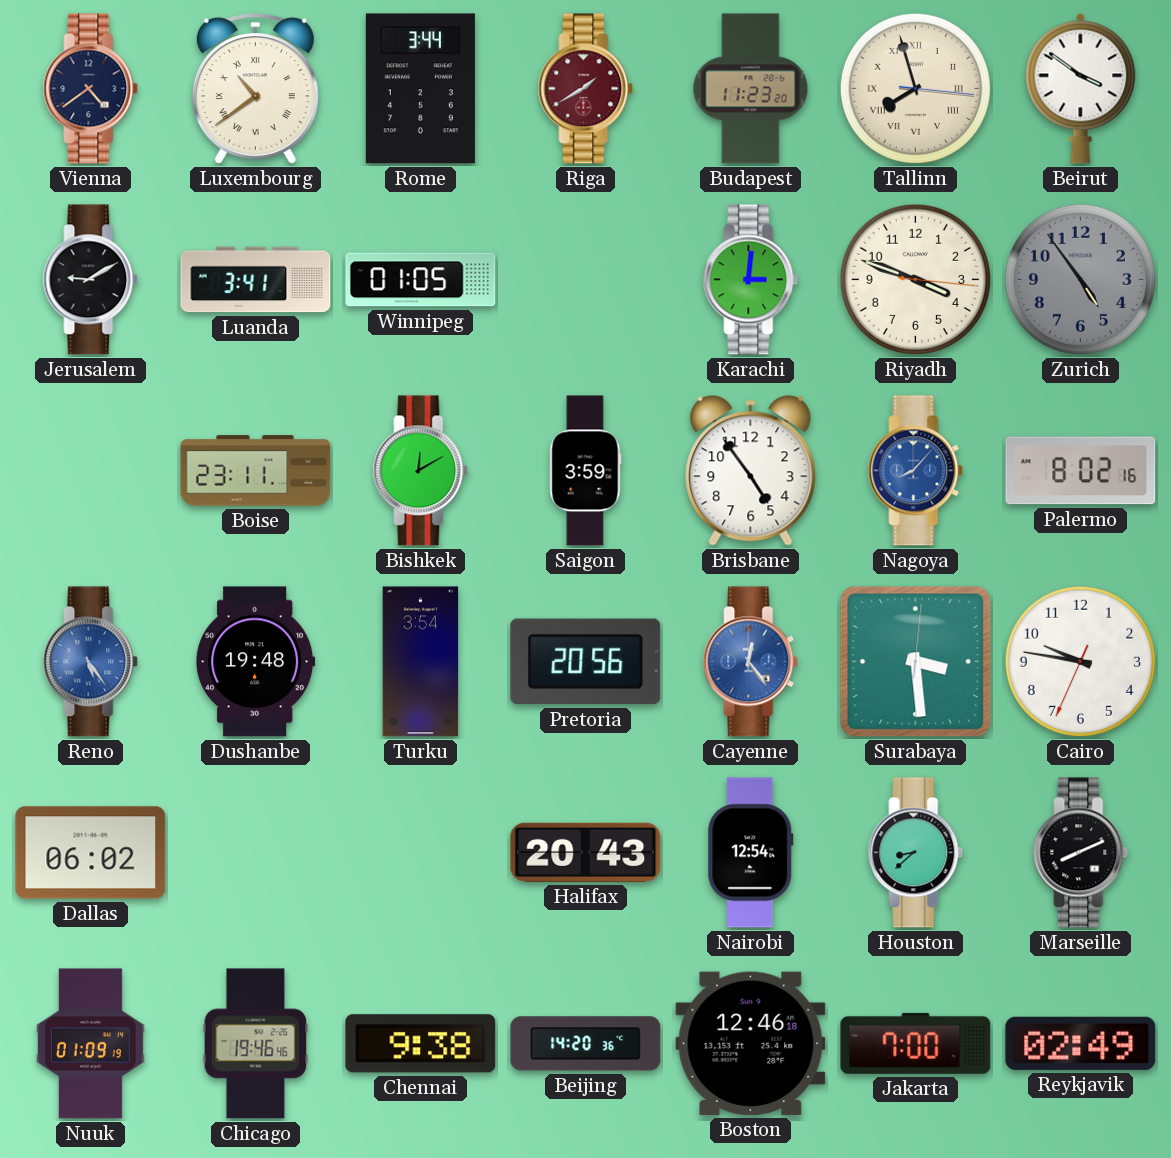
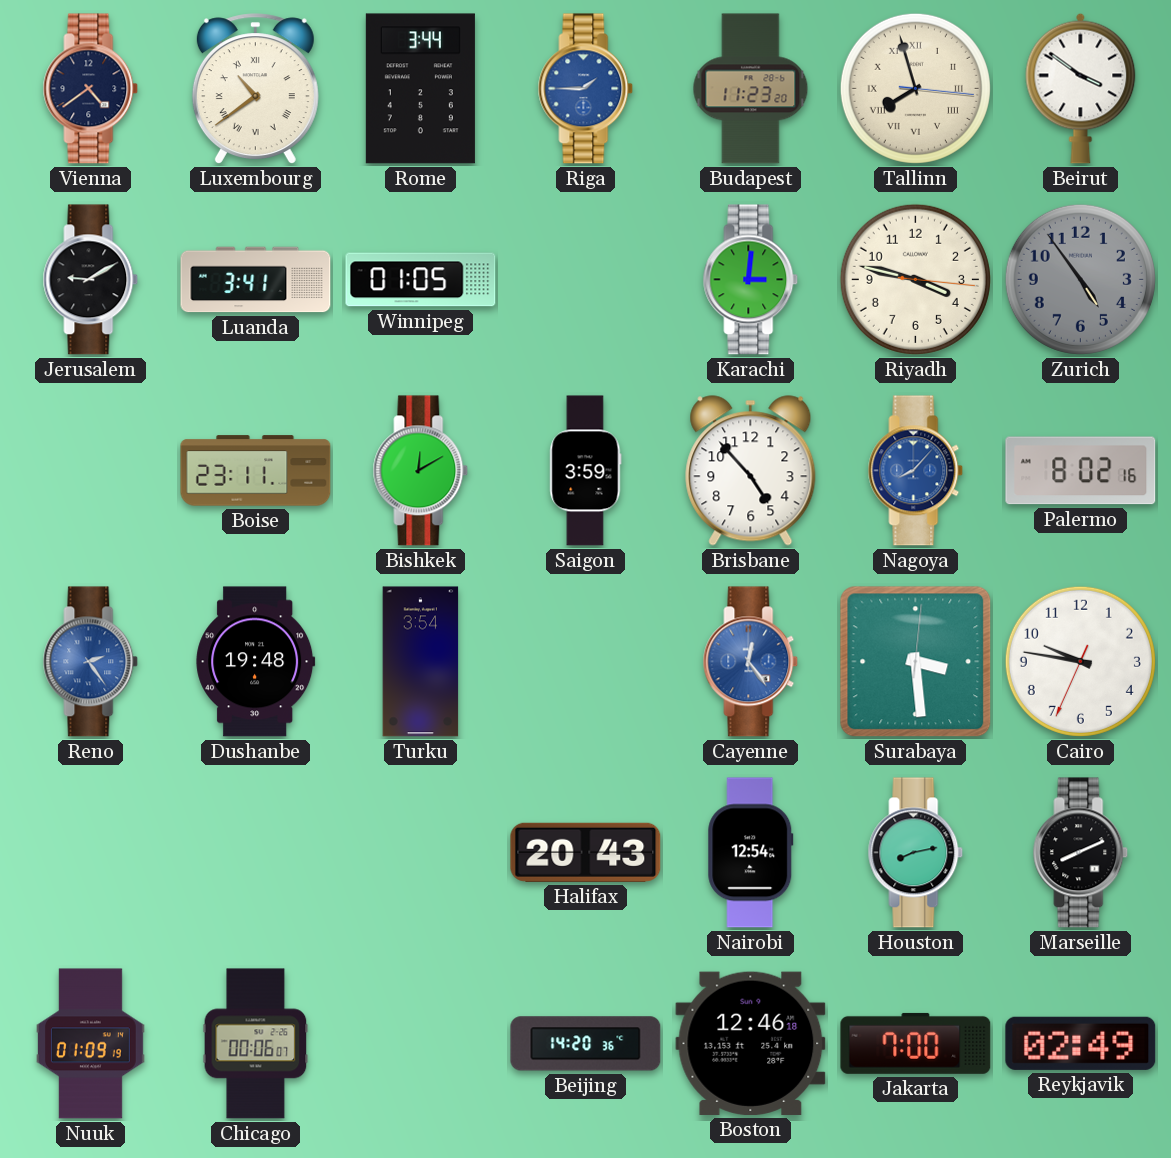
Riga: 1:40 -> 1:45
Riga dial: burgundy -> blue
Riyadh: 3:48 -> 3:47
Brisbane: 4:54 -> 4:53
Reno: 5:24 -> 2:24
Pretoria: 20:56 -> none
Dallas: 06:02 -> none
Houston: 8:38 -> 8:13
Chicago: 19:46 -> 00:06
Chennai: 9:38 -> none
